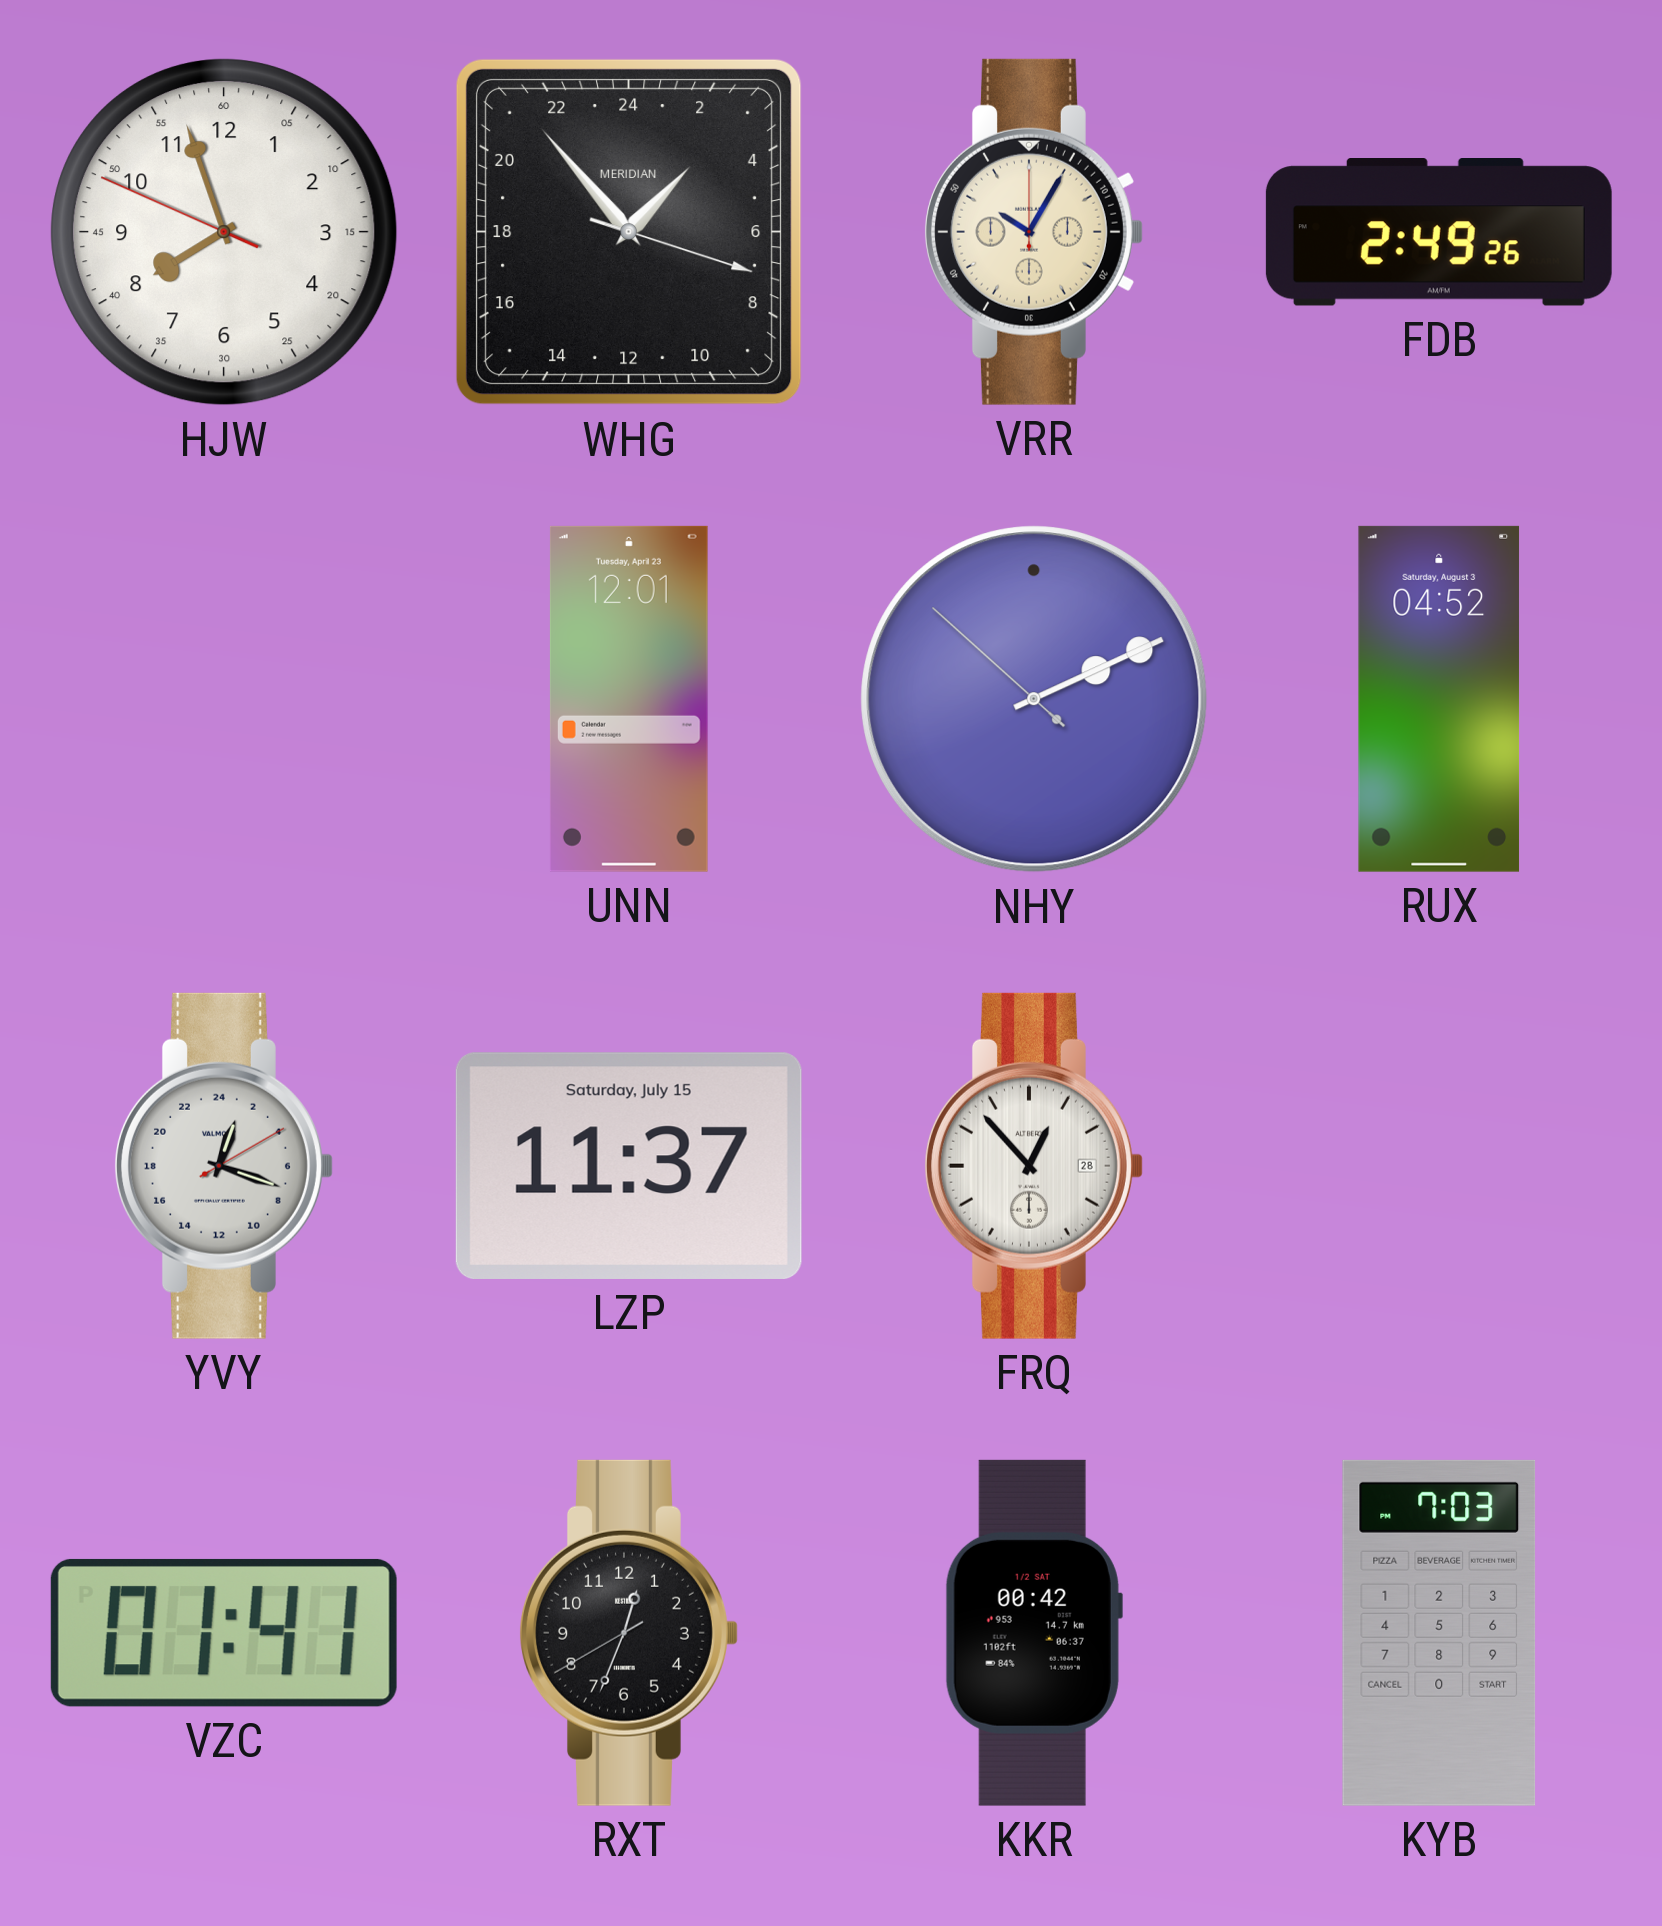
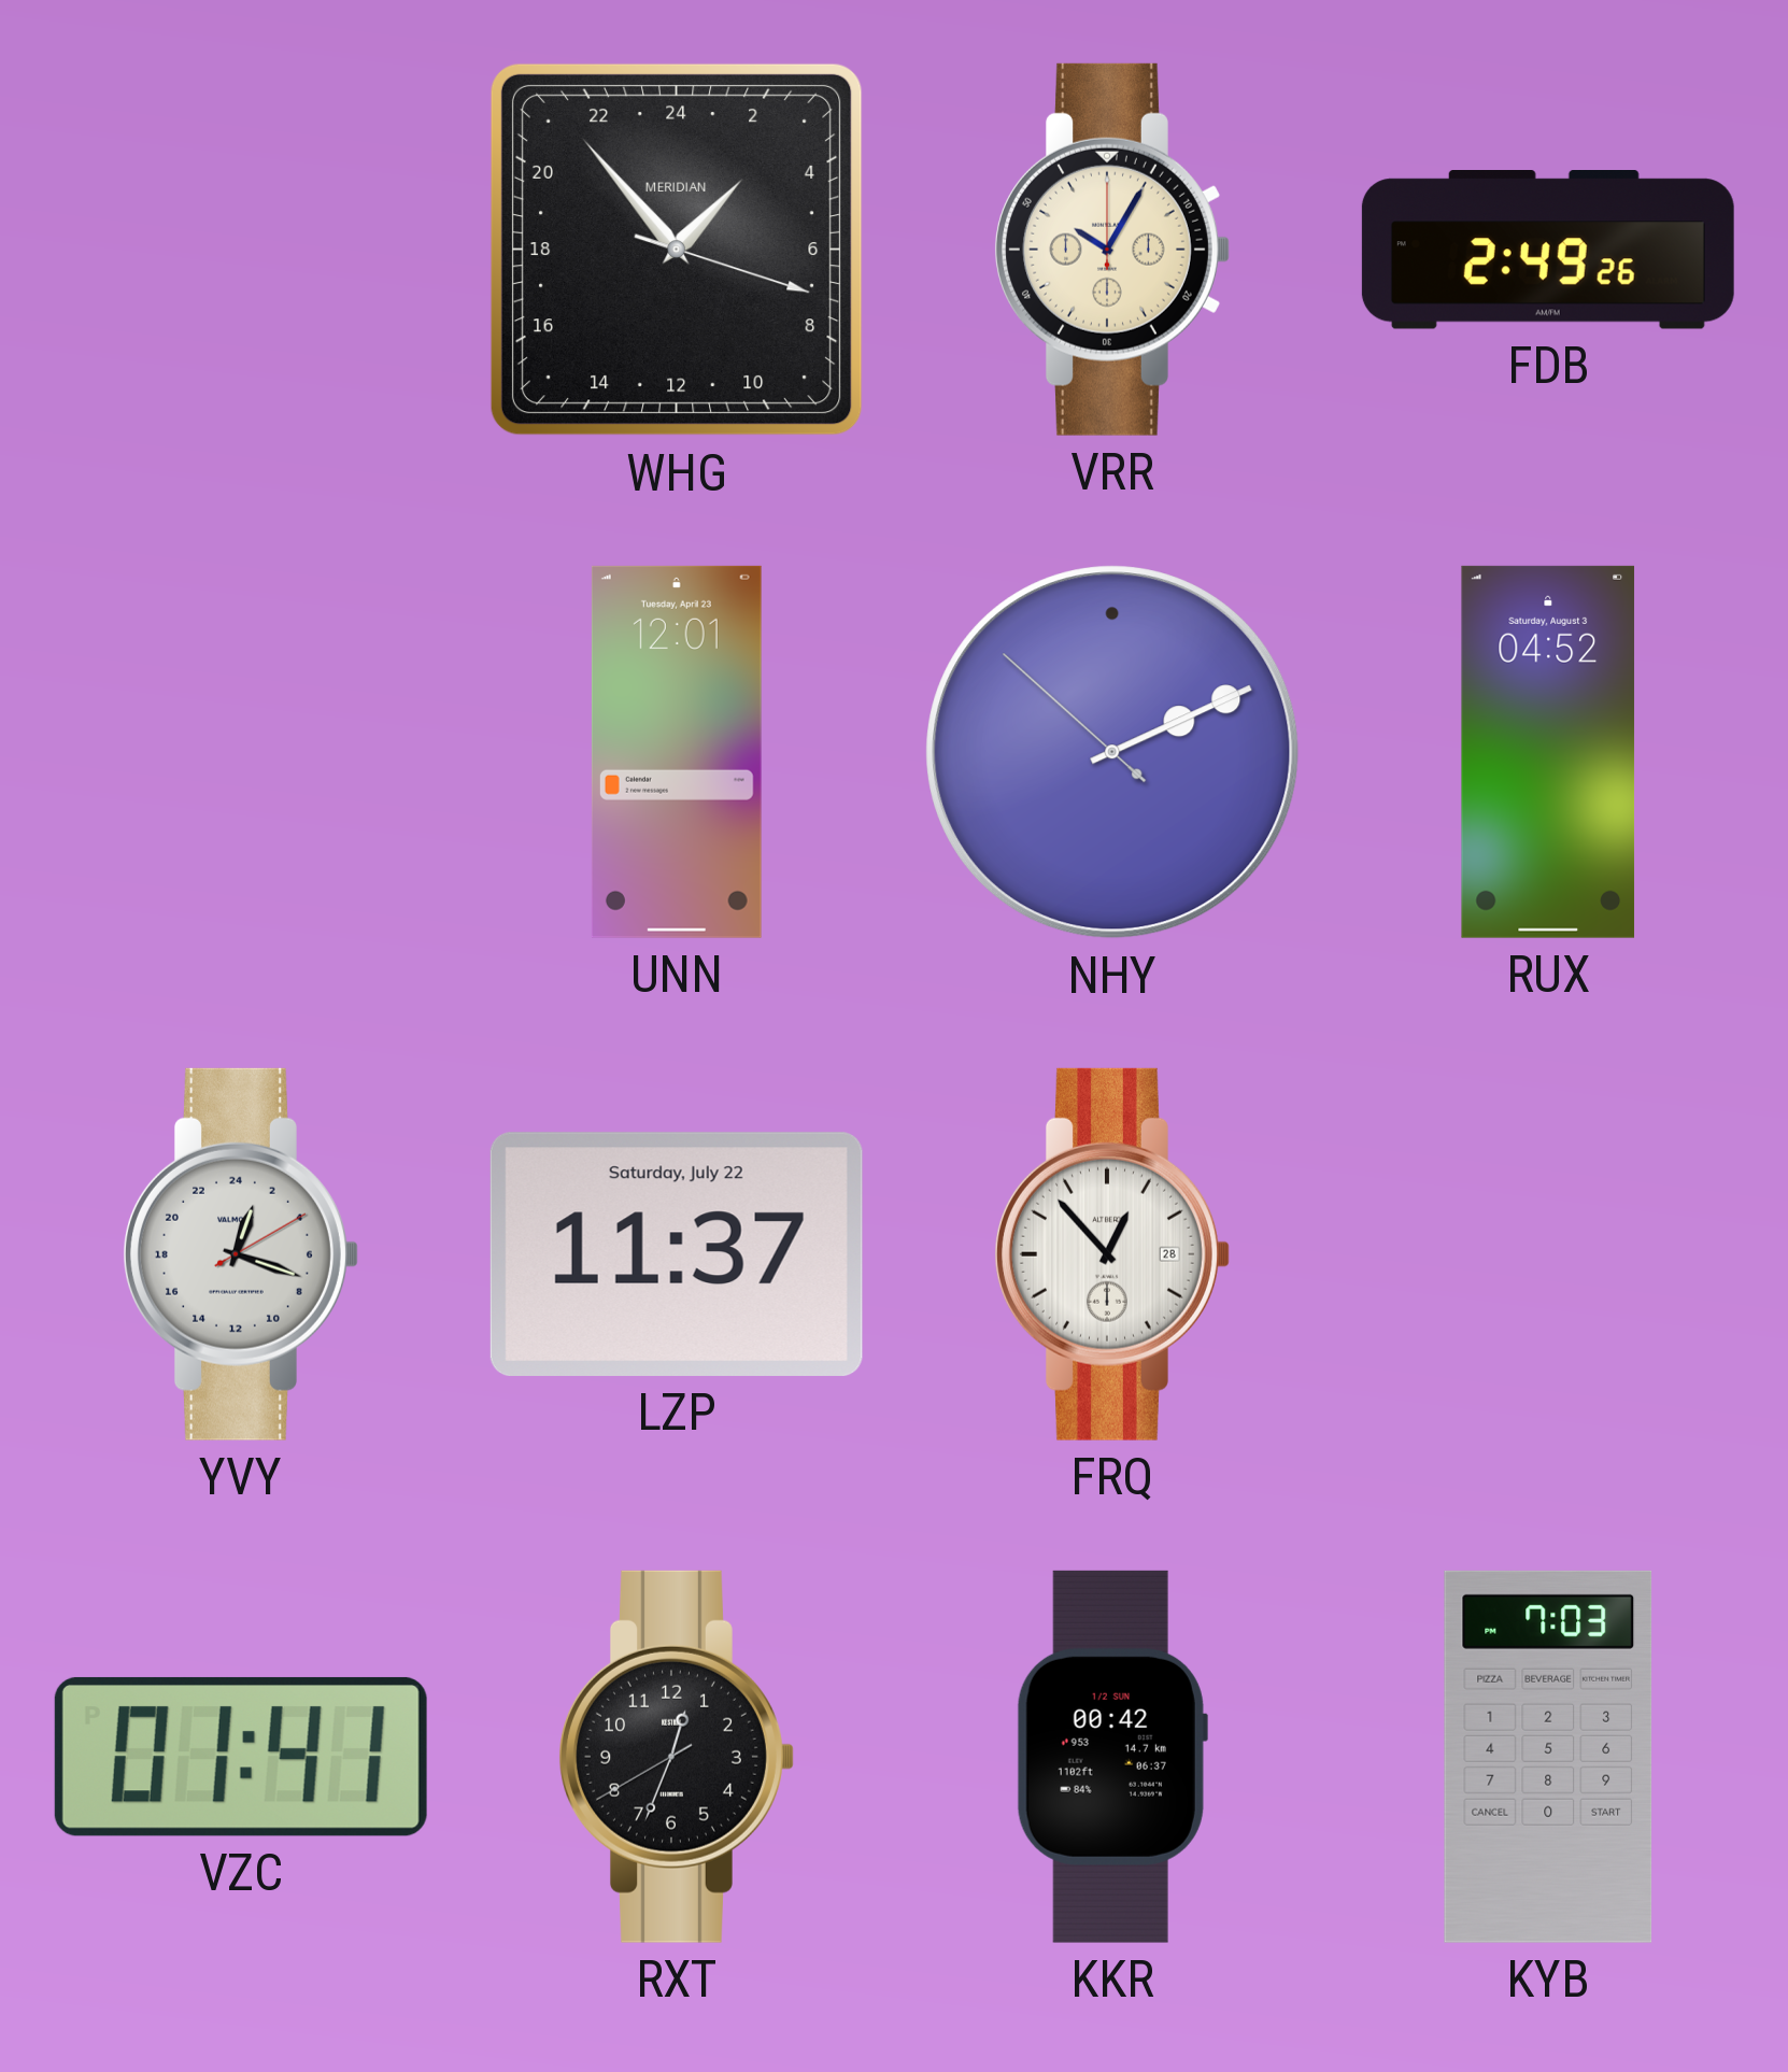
HJW: 7:56 -> none
LZP date: Saturday, July 15 -> Saturday, July 22
KKR date: 1/2 SAT -> 1/2 SUN
